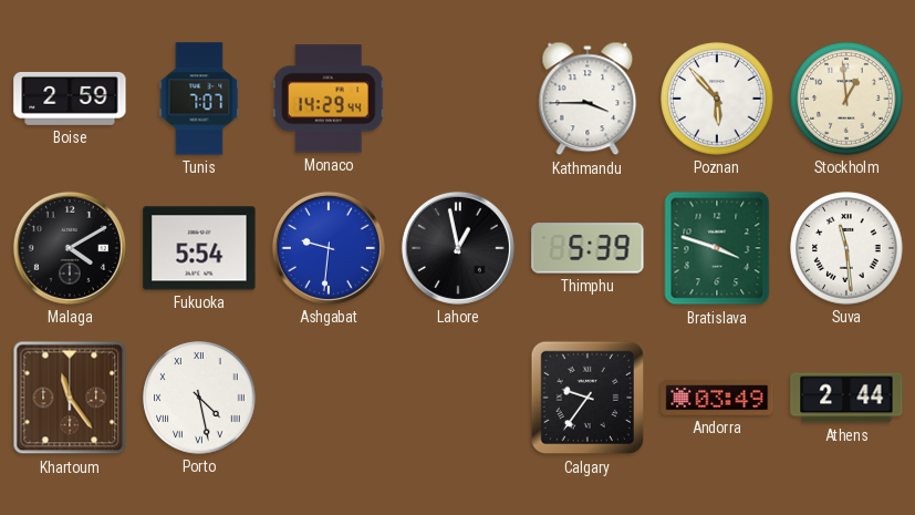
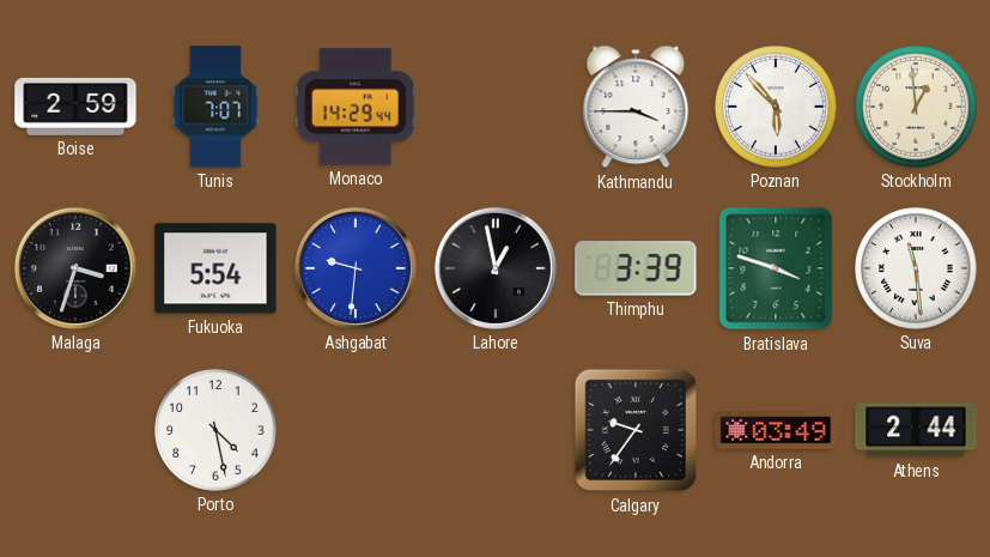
Malaga: 4:10 -> 3:33
Thimphu: 5:39 -> 3:39
Khartoum: 11:24 -> none
Porto numerals: Roman -> Arabic
